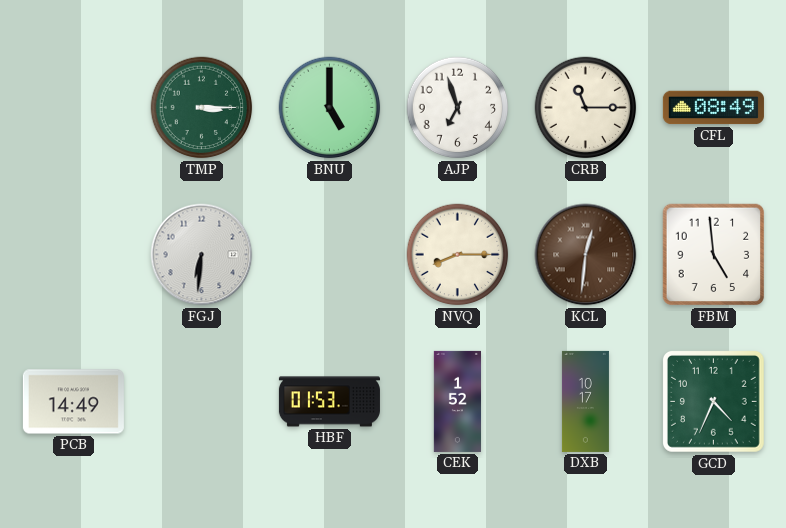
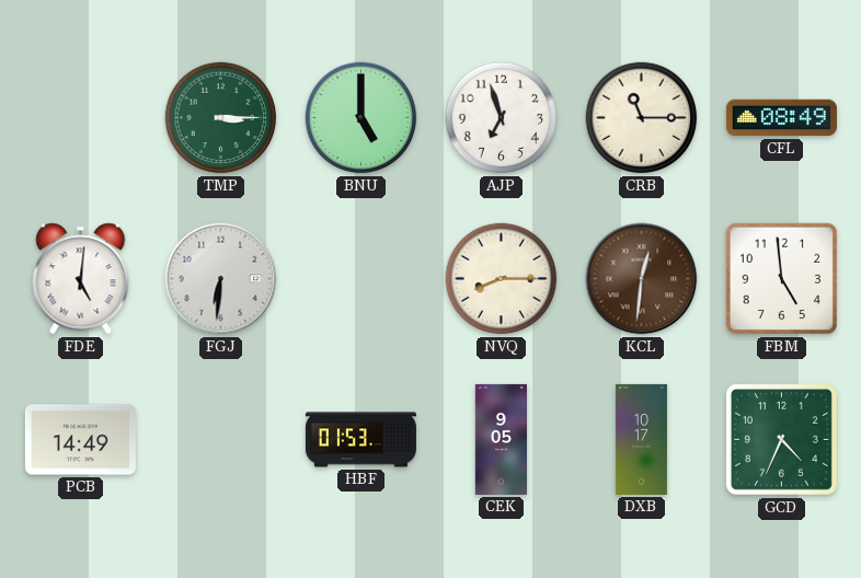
FDE: none -> 5:01
CEK: 1:52 -> 9:05
